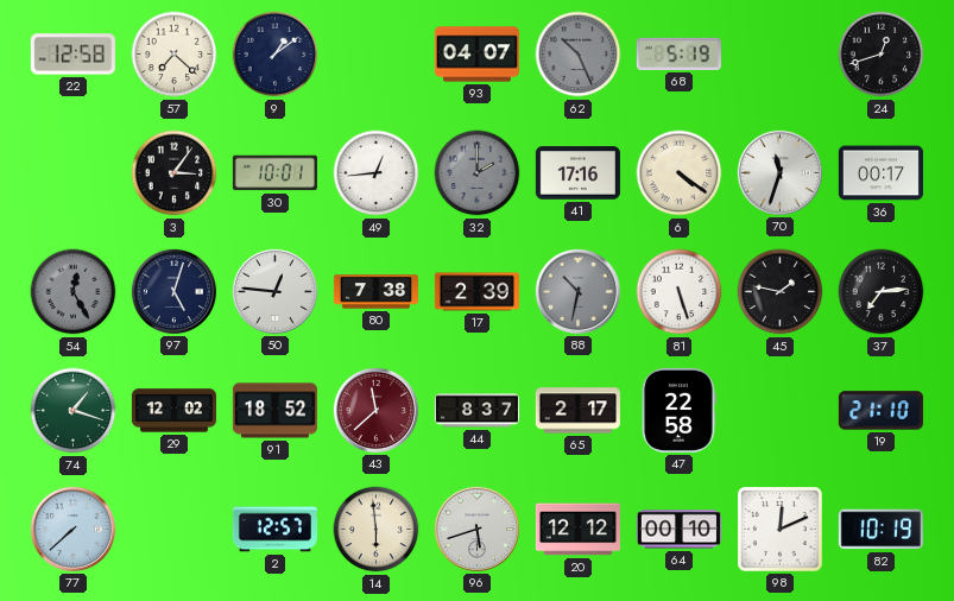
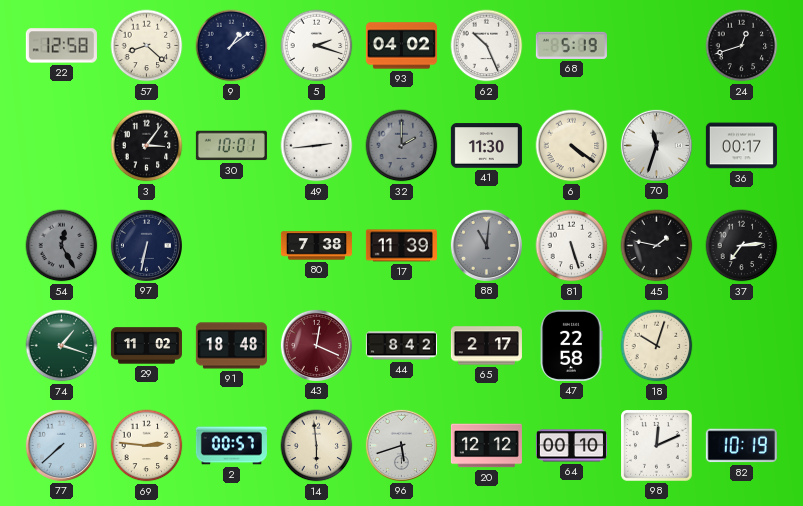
57: 7:22 -> 8:22
5: none -> 2:18
93: 04:07 -> 04:02
62 dial: grey -> white
49: 12:44 -> 2:44
41: 17:16 -> 11:30
97: 5:03 -> 6:32
50: 12:46 -> none
17: 2:39 -> 11:39
88: 10:32 -> 11:01
29: 12:02 -> 11:02
91: 18:52 -> 18:48
43: 11:38 -> 12:19
44: 8:37 -> 8:42
18: none -> 10:03
19: 21:10 -> none
69: none -> 2:46
2: 12:57 -> 00:57
